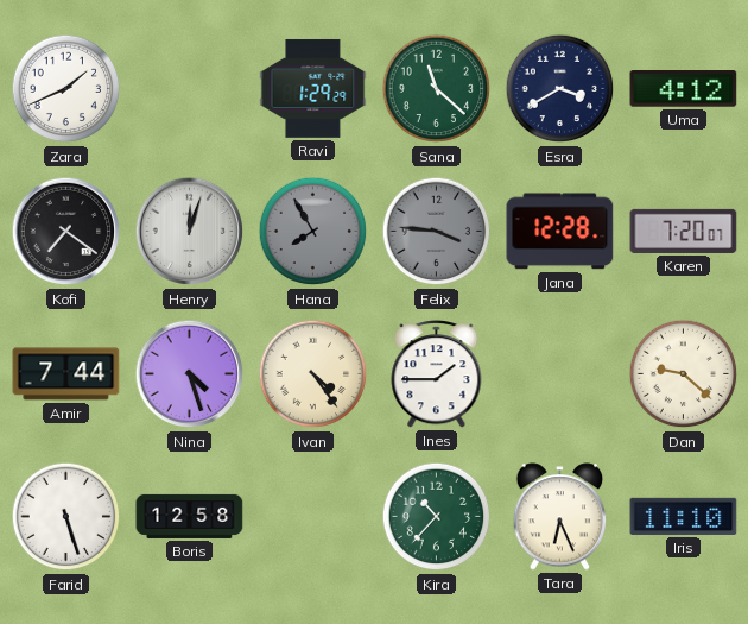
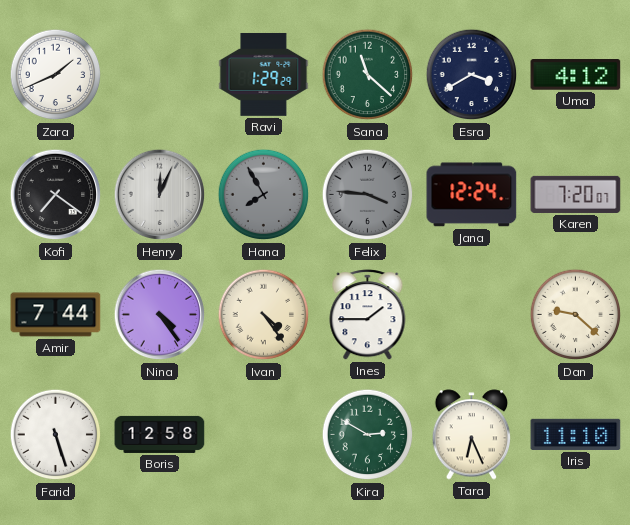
Henry: 12:03 -> 12:04
Jana: 12:28 -> 12:24
Nina: 4:27 -> 4:24
Kira: 10:37 -> 2:50
